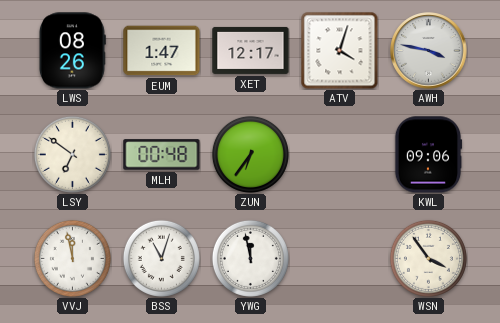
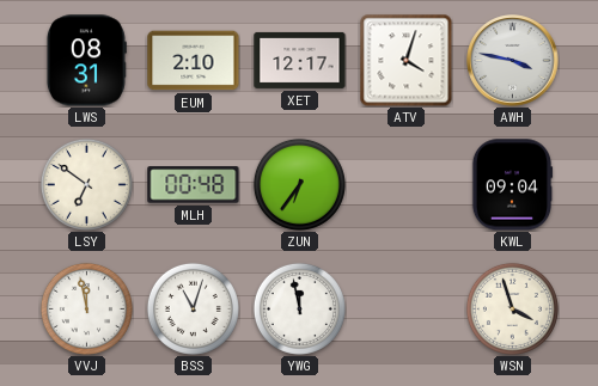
LWS: 08:26 -> 08:31
EUM: 1:47 -> 2:10
KWL: 09:06 -> 09:04
WSN: 3:54 -> 3:57
